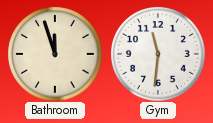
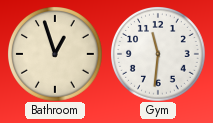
Bathroom: 11:57 -> 12:57
